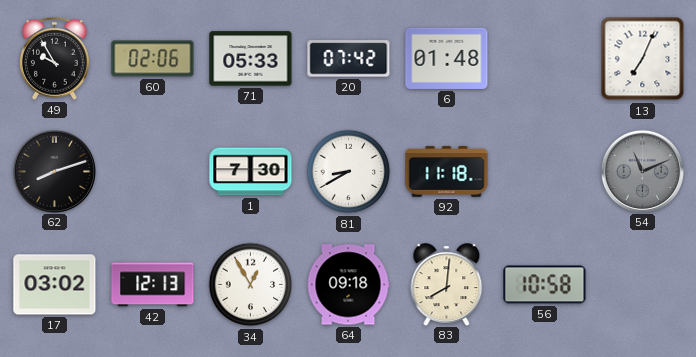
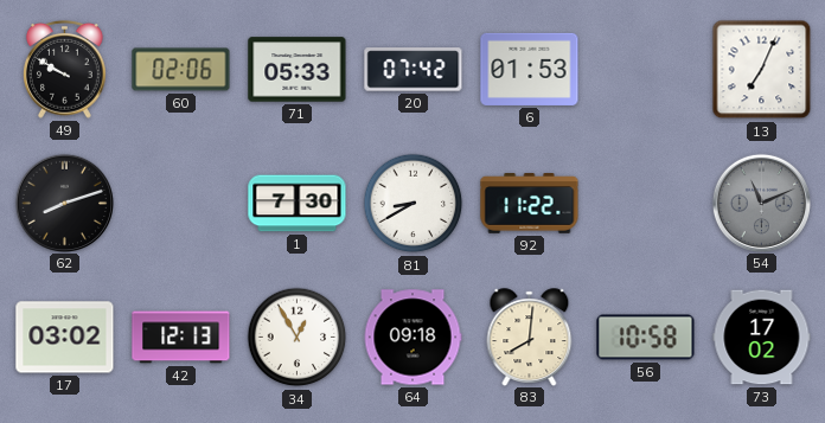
49: 9:55 -> 9:50
6: 01:48 -> 01:53
92: 11:18 -> 11:22
73: none -> 17:02
